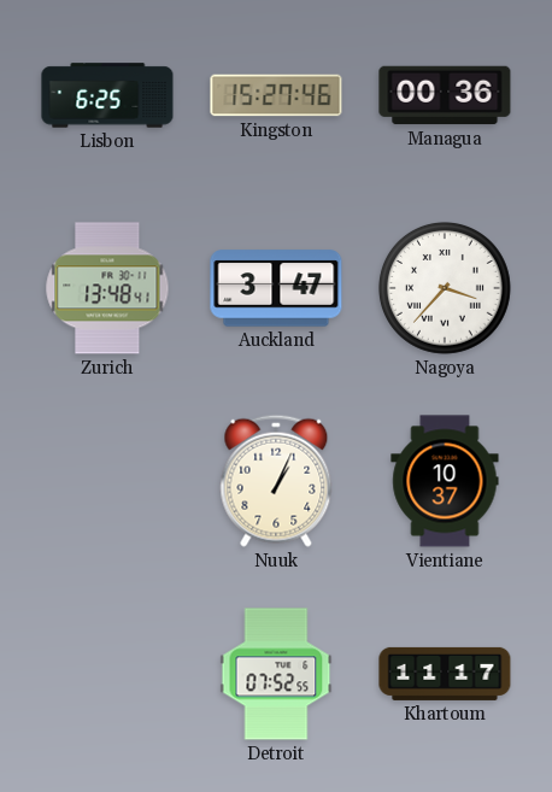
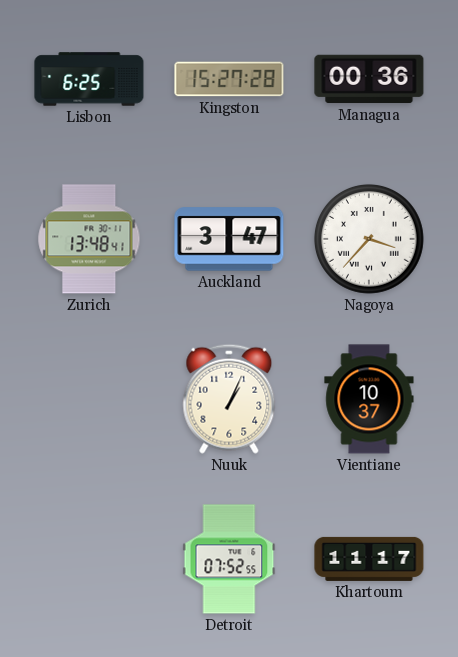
Kingston: 15:27:46 -> 15:27:28
